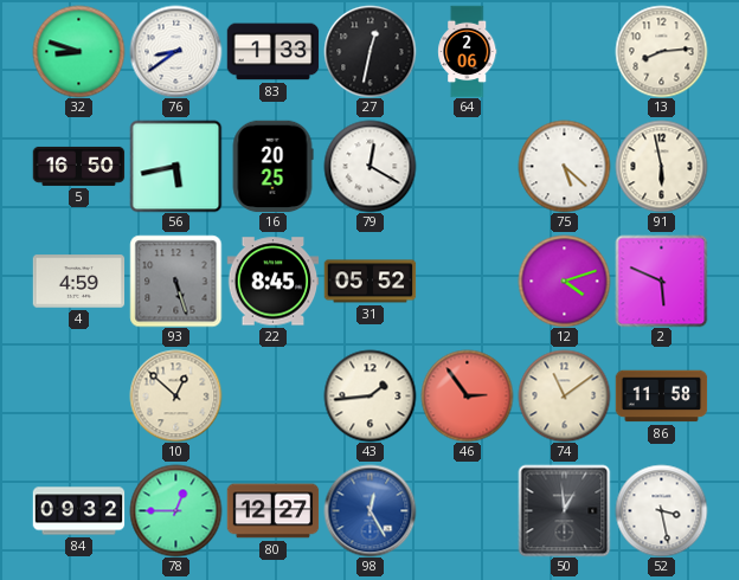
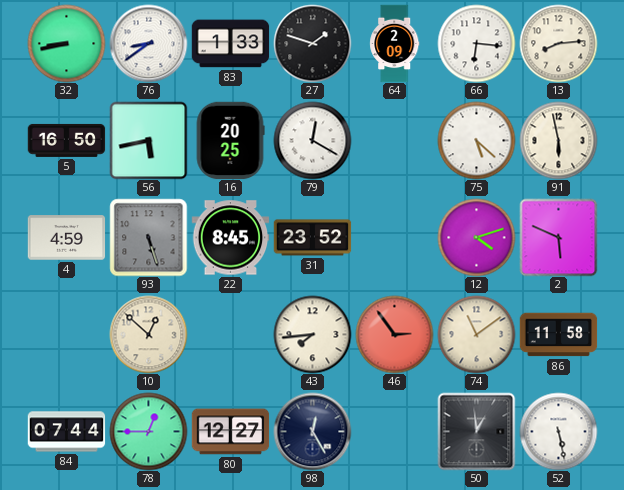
32: 8:48 -> 8:43
27: 12:32 -> 1:48
64: 2:06 -> 2:09
66: none -> 6:16
31: 05:52 -> 23:52
43: 1:44 -> 7:44
84: 09:32 -> 07:44
98 dial: blue -> navy
52: 3:28 -> 5:28
